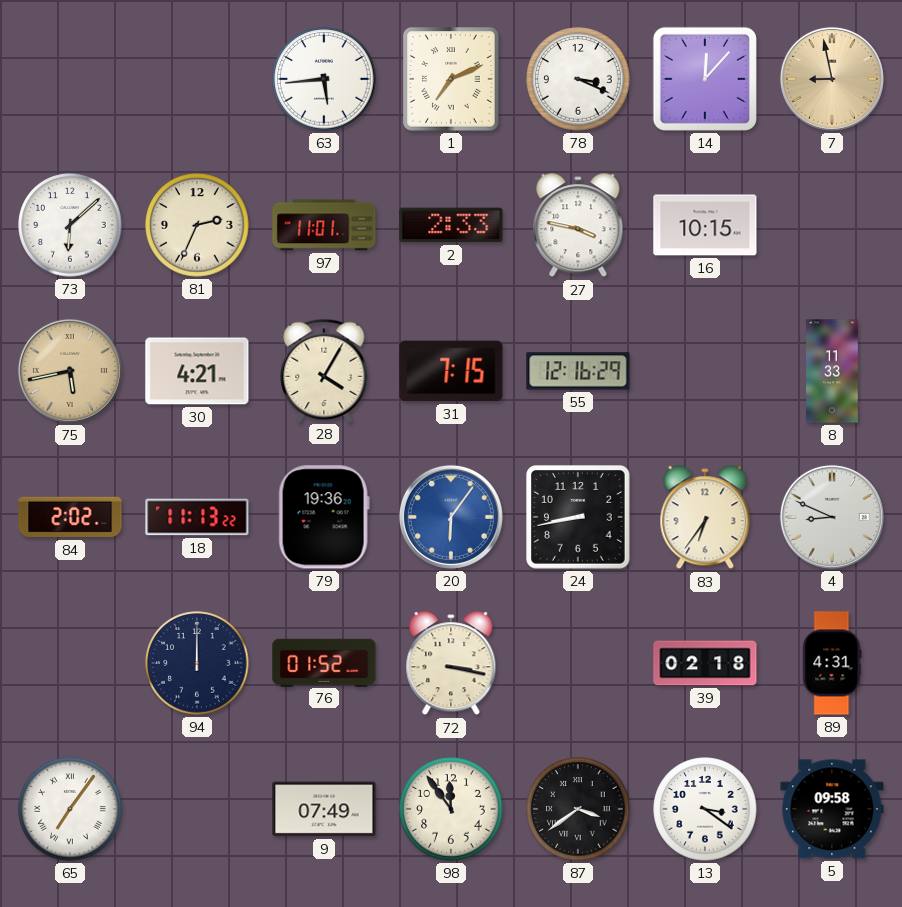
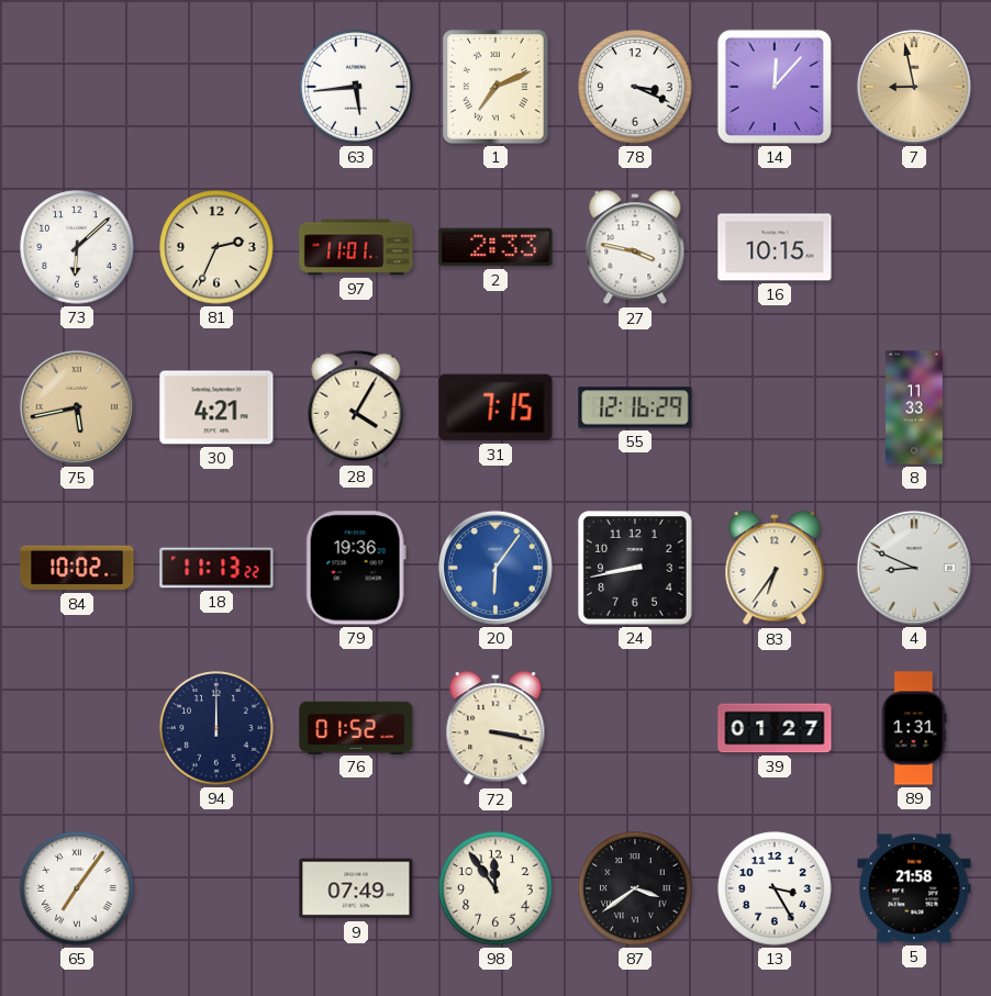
84: 2:02 -> 10:02
39: 02:18 -> 01:27
89: 4:31 -> 1:31
13: 3:21 -> 3:25
5: 09:58 -> 21:58
